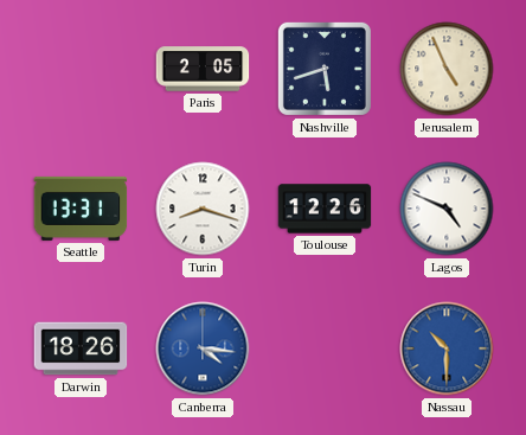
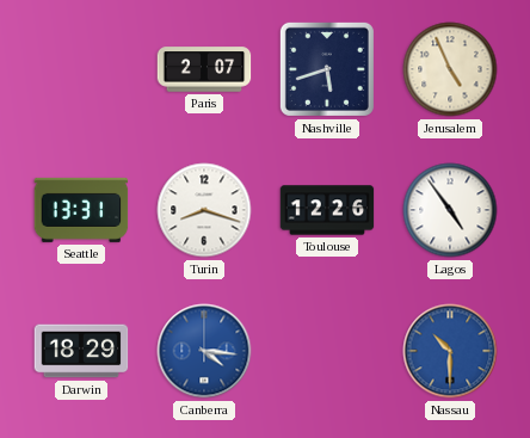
Paris: 2:05 -> 2:07
Lagos: 4:49 -> 4:54
Darwin: 18:26 -> 18:29
